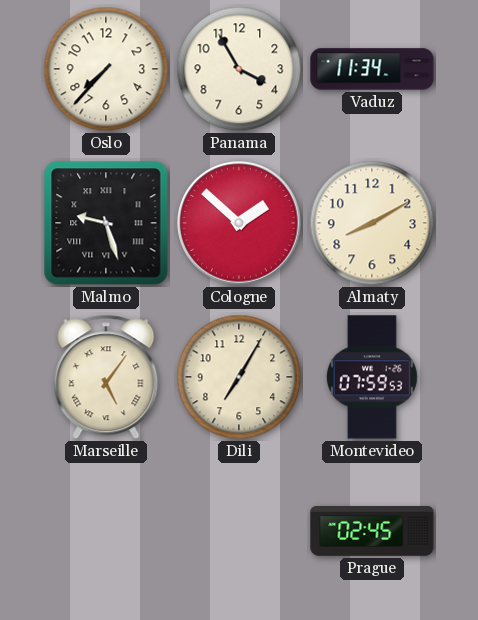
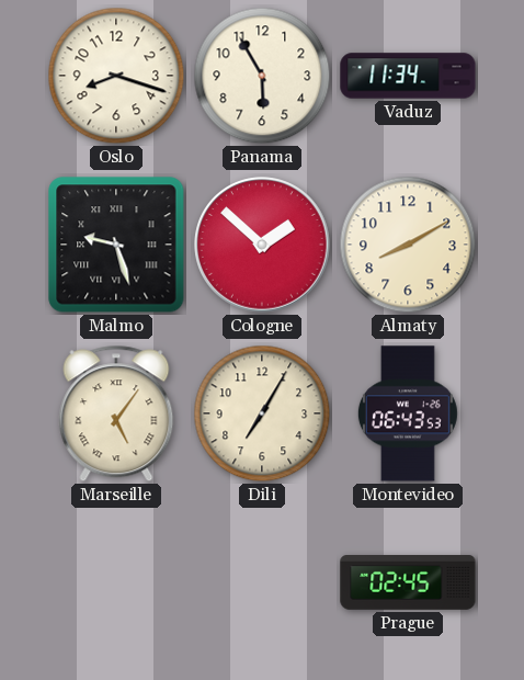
Oslo: 7:37 -> 8:18
Panama: 3:55 -> 5:55
Montevideo: 07:59 -> 06:43
